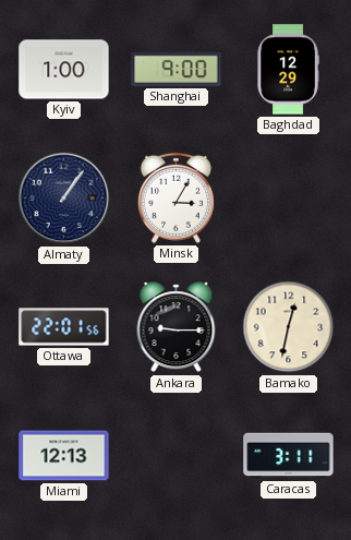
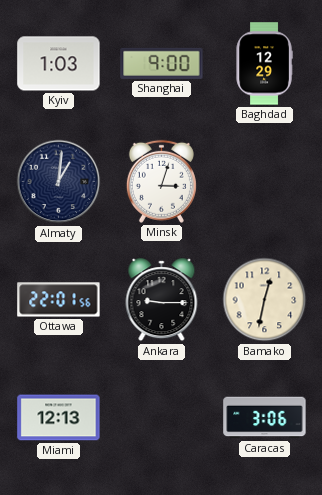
Kyiv: 1:00 -> 1:03
Almaty: 1:06 -> 1:01
Minsk: 3:05 -> 3:03
Caracas: 3:11 -> 3:06
